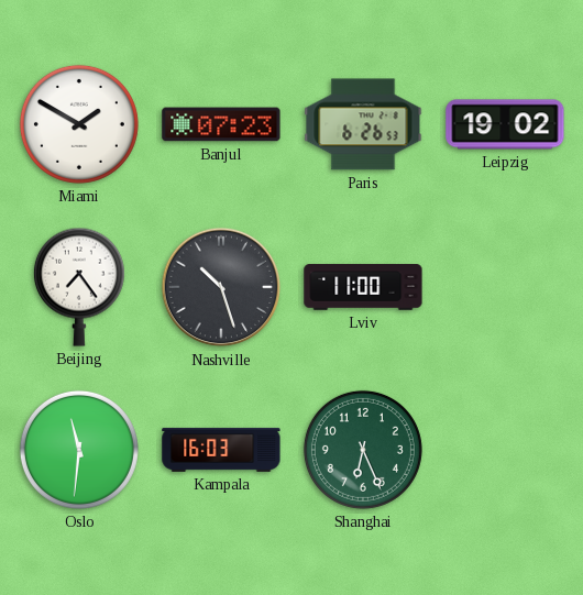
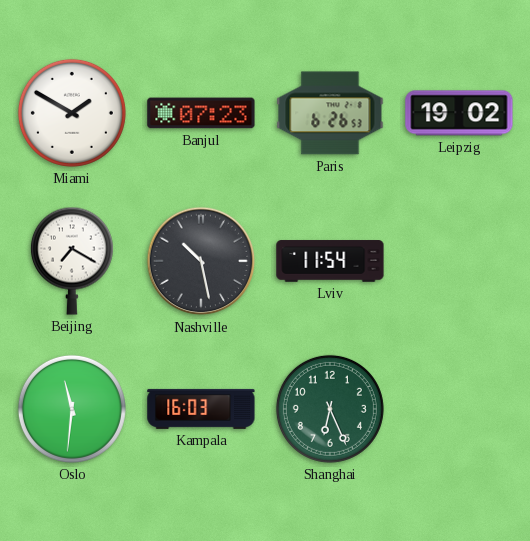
Beijing: 7:24 -> 7:20
Nashville: 10:27 -> 10:28
Lviv: 11:00 -> 11:54
